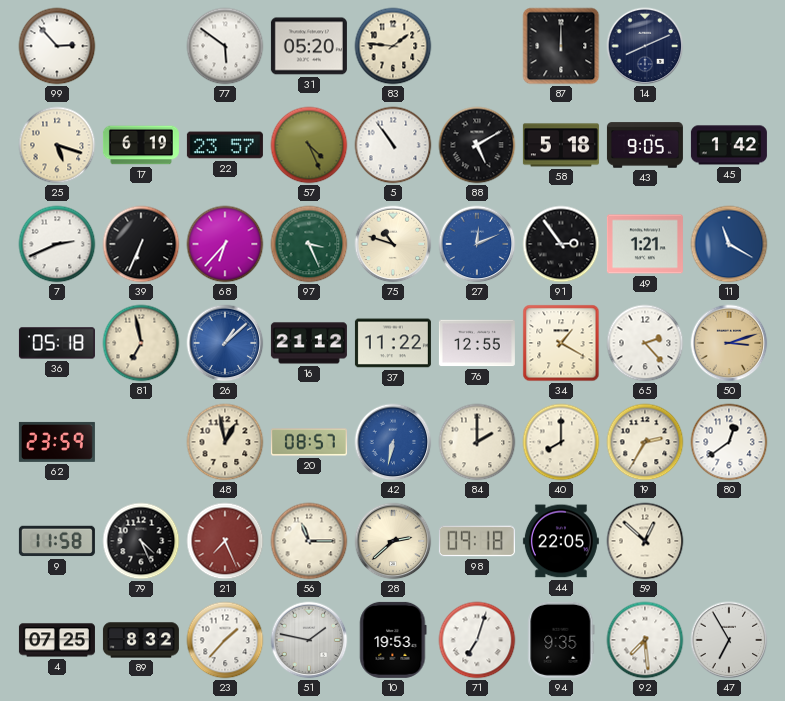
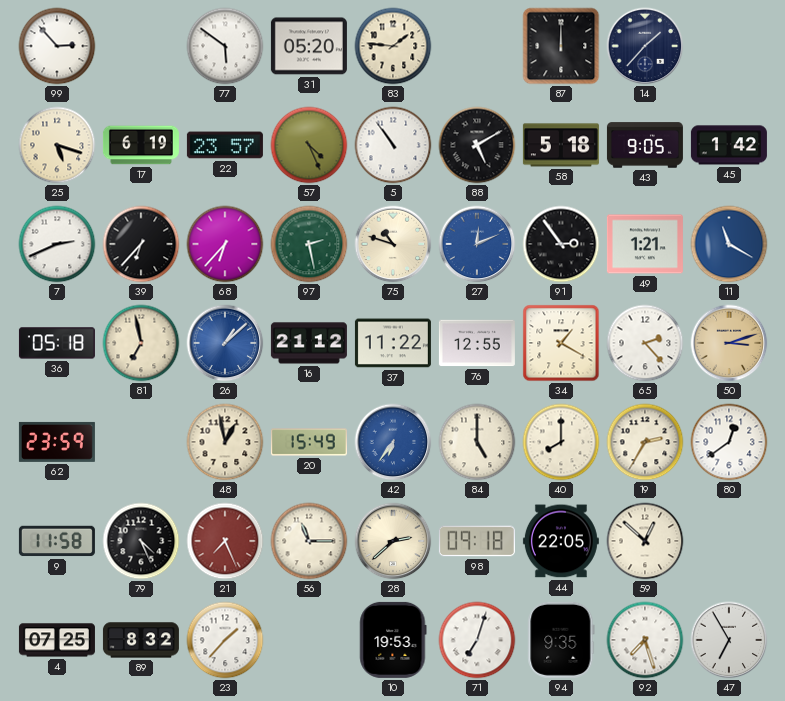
14: 8:11 -> 1:37
39: 6:34 -> 6:37
97: 3:26 -> 2:28
20: 08:57 -> 15:49
42: 6:32 -> 6:36
84: 2:00 -> 5:00
51: 1:47 -> none
92: 7:29 -> 7:27
